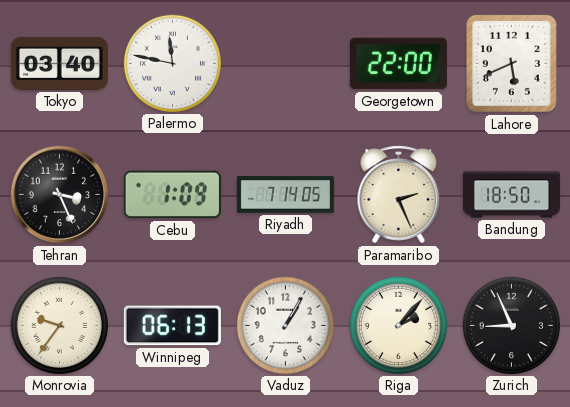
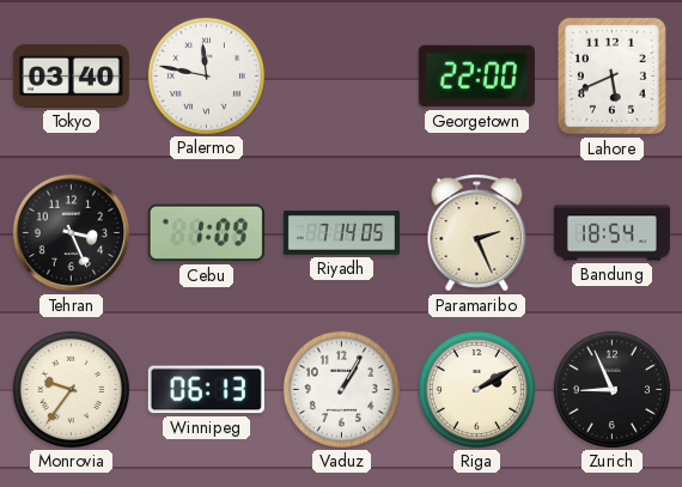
Bandung: 18:50 -> 18:54
Riga: 2:07 -> 2:10
